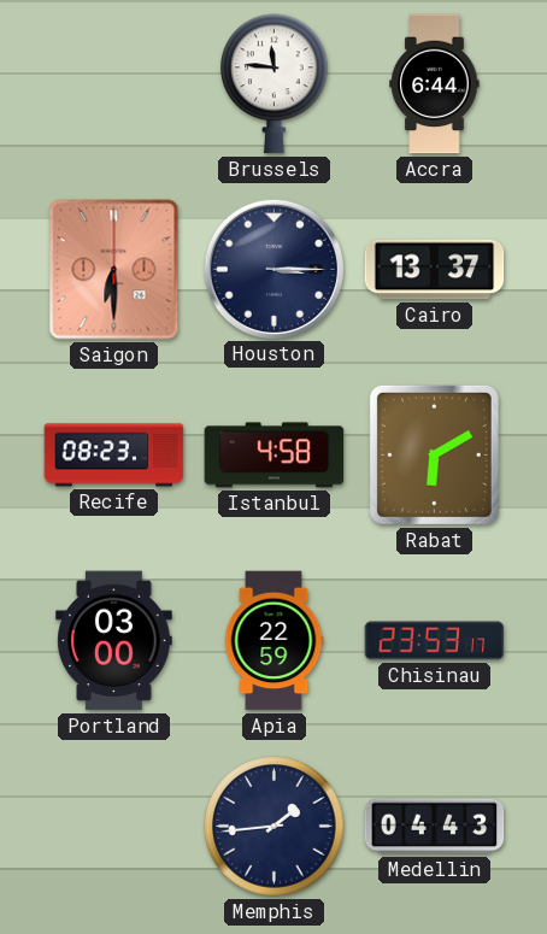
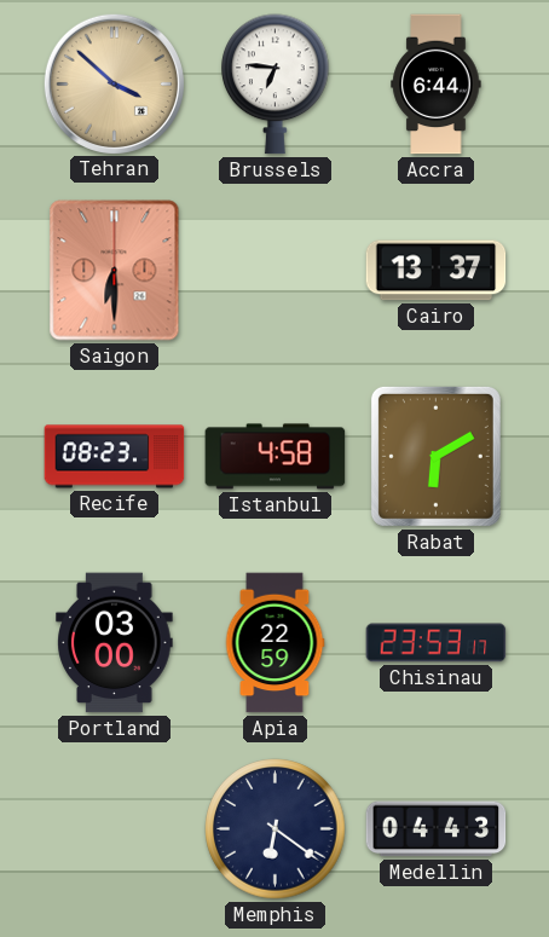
Tehran: none -> 3:52
Brussels: 11:46 -> 6:46
Houston: 3:15 -> none
Memphis: 1:44 -> 6:21
